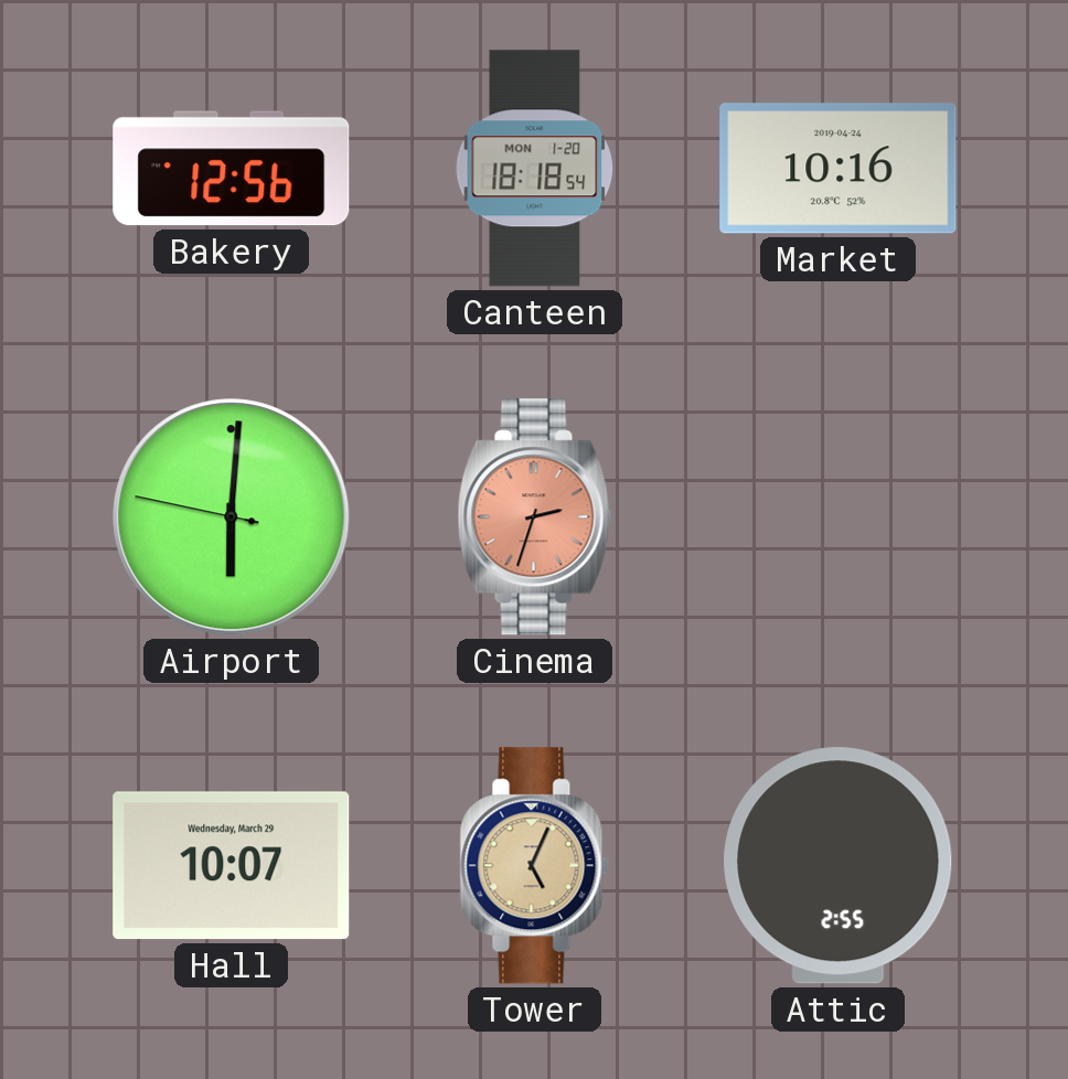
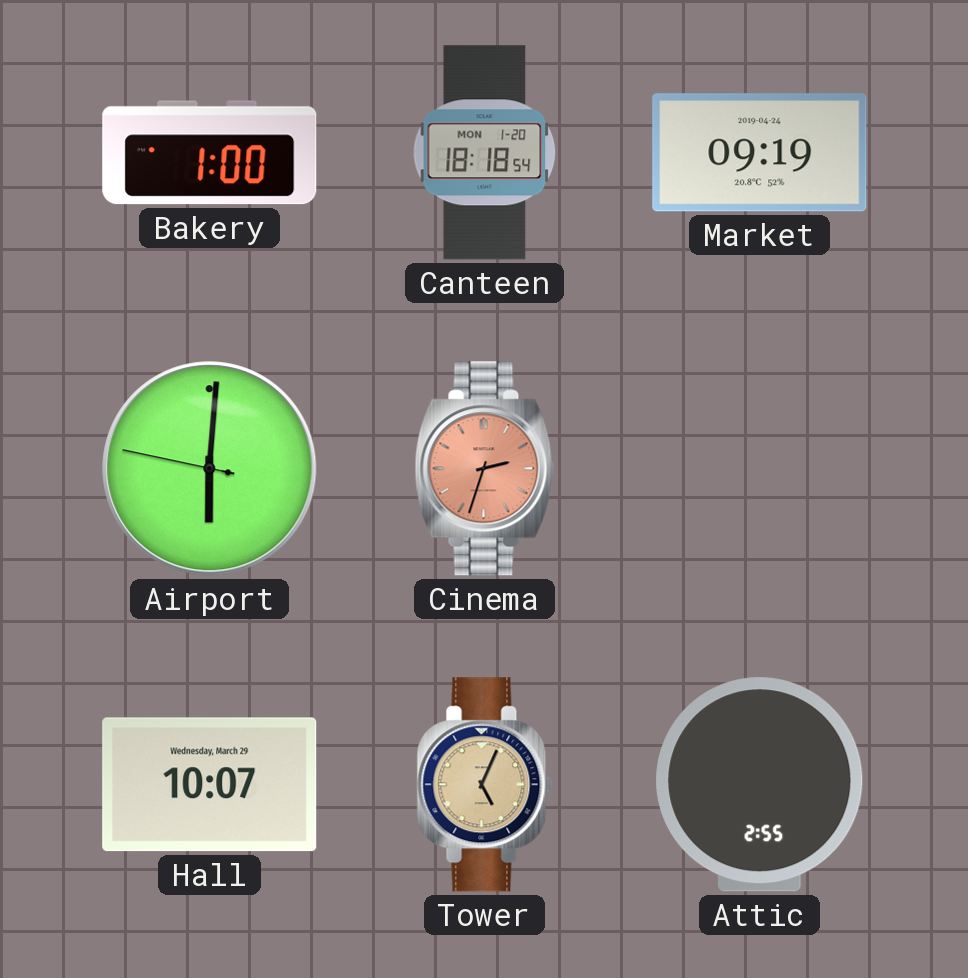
Bakery: 12:56 -> 1:00
Market: 10:16 -> 09:19
